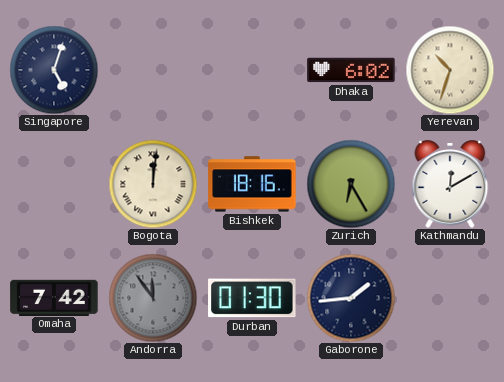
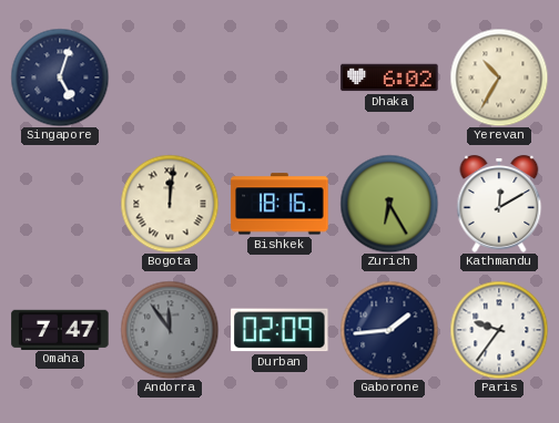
Yerevan: 10:33 -> 10:35
Omaha: 7:42 -> 7:47
Durban: 01:30 -> 02:09
Paris: none -> 9:36
